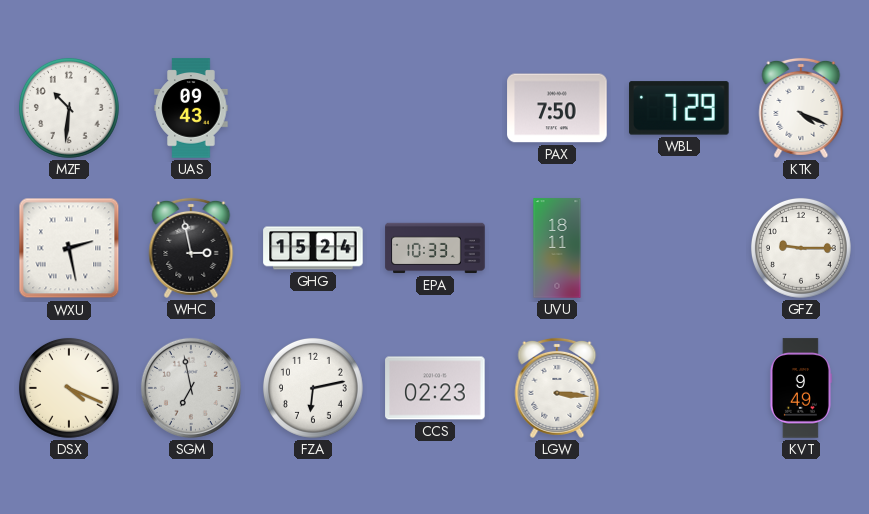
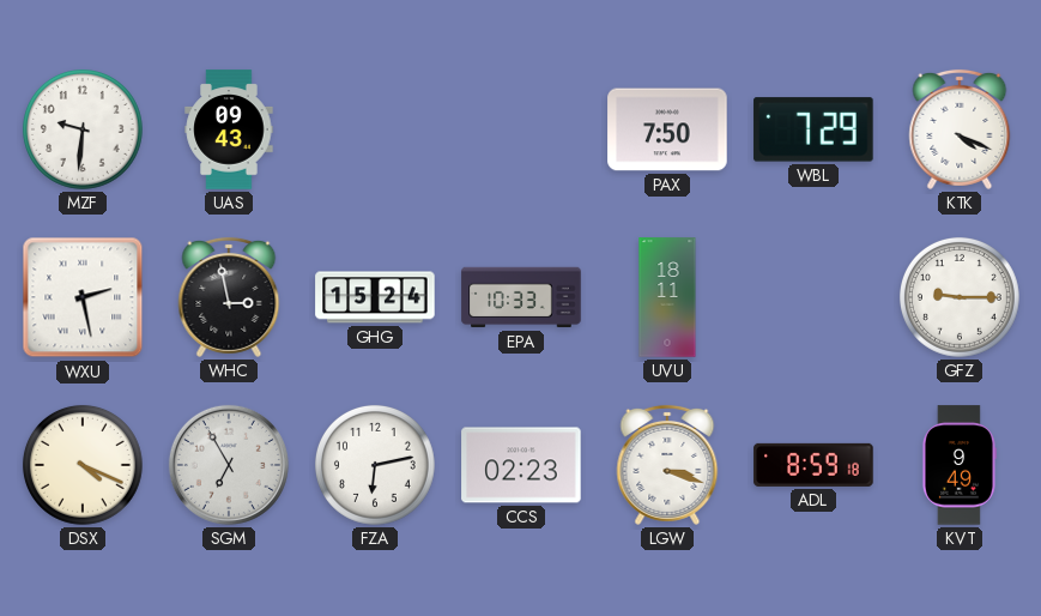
MZF: 10:31 -> 9:31
SGM: 6:58 -> 6:55
LGW: 3:16 -> 3:18
ADL: none -> 8:59
